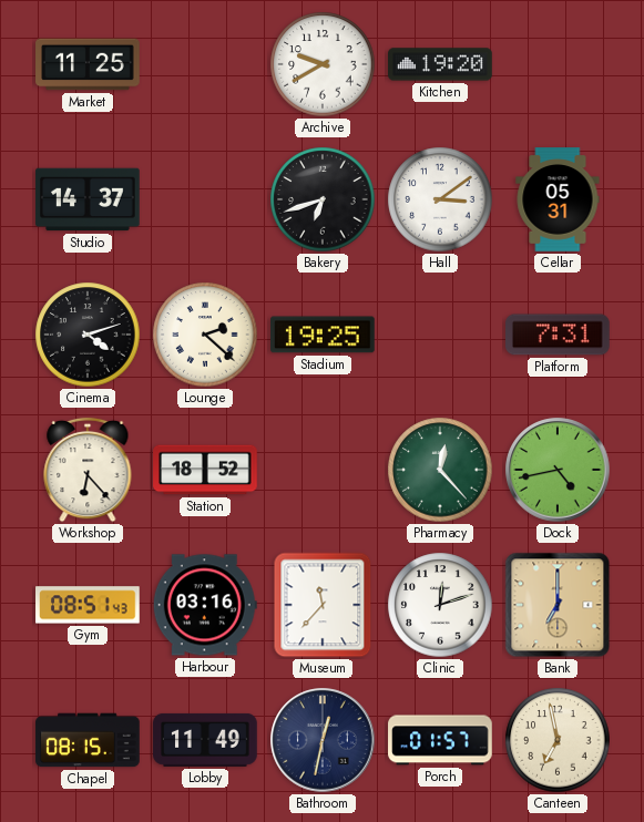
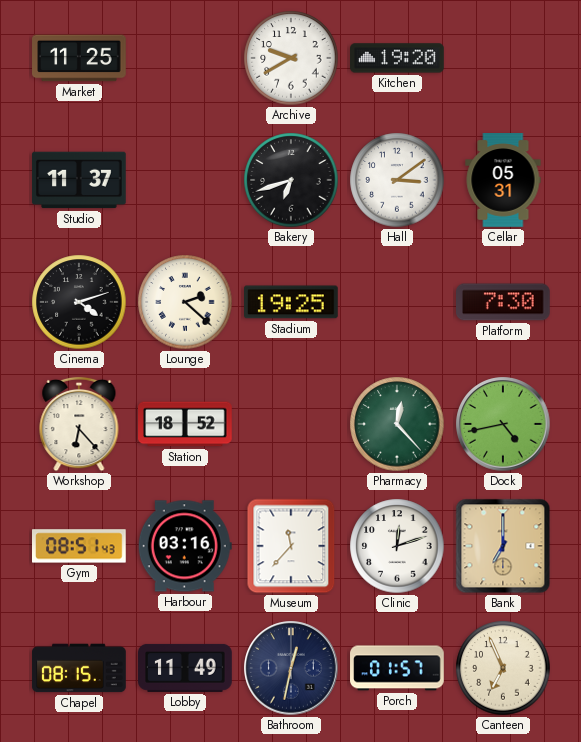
Studio: 14:37 -> 11:37
Platform: 7:31 -> 7:30
Canteen: 6:58 -> 6:56
